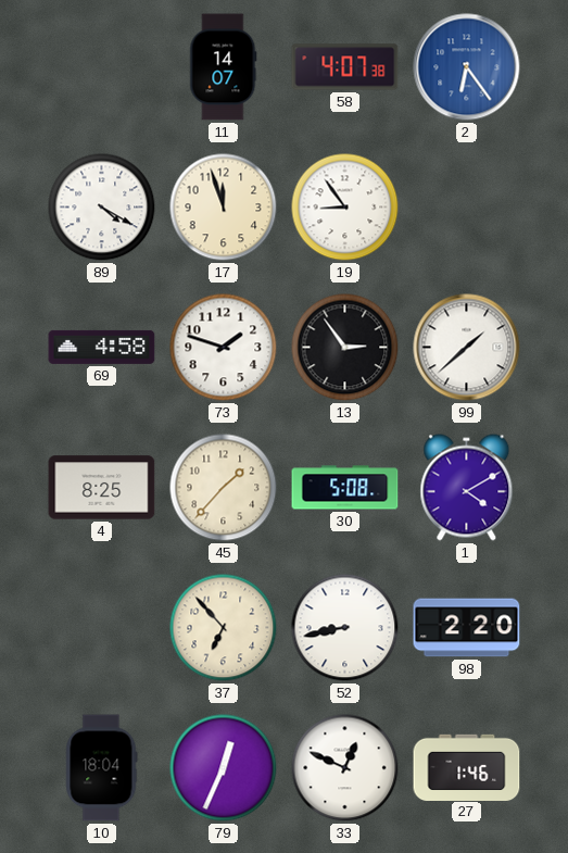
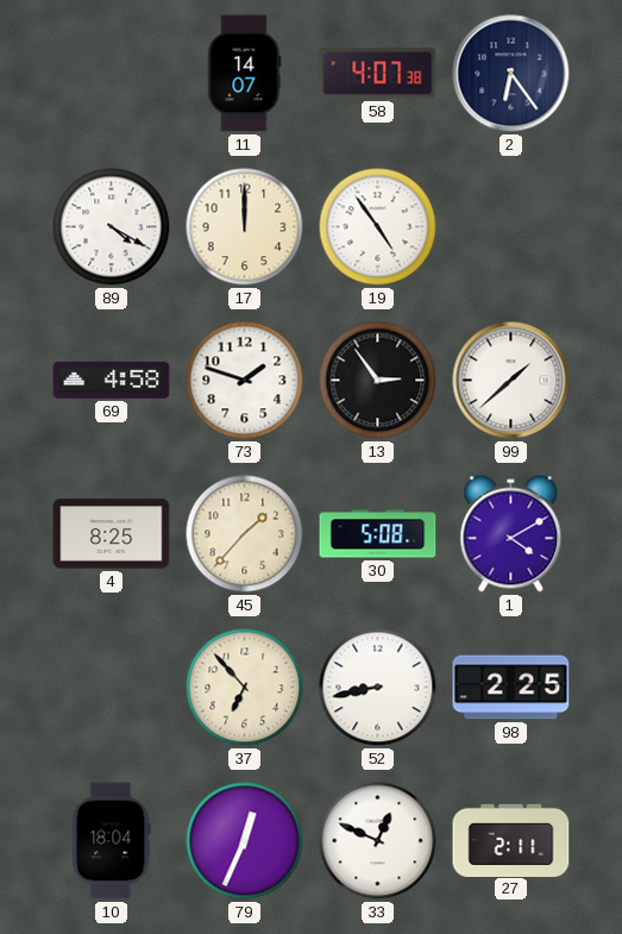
2 dial: blue -> navy
17: 11:57 -> 12:00
19: 8:54 -> 4:54
98: 2:20 -> 2:25
27: 1:46 -> 2:11
